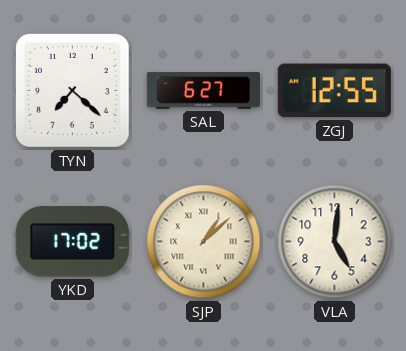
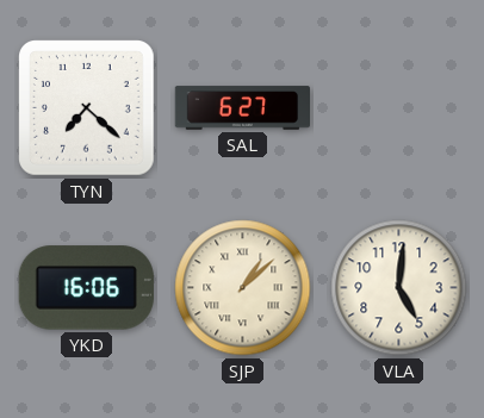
ZGJ: 12:55 -> none
YKD: 17:02 -> 16:06
